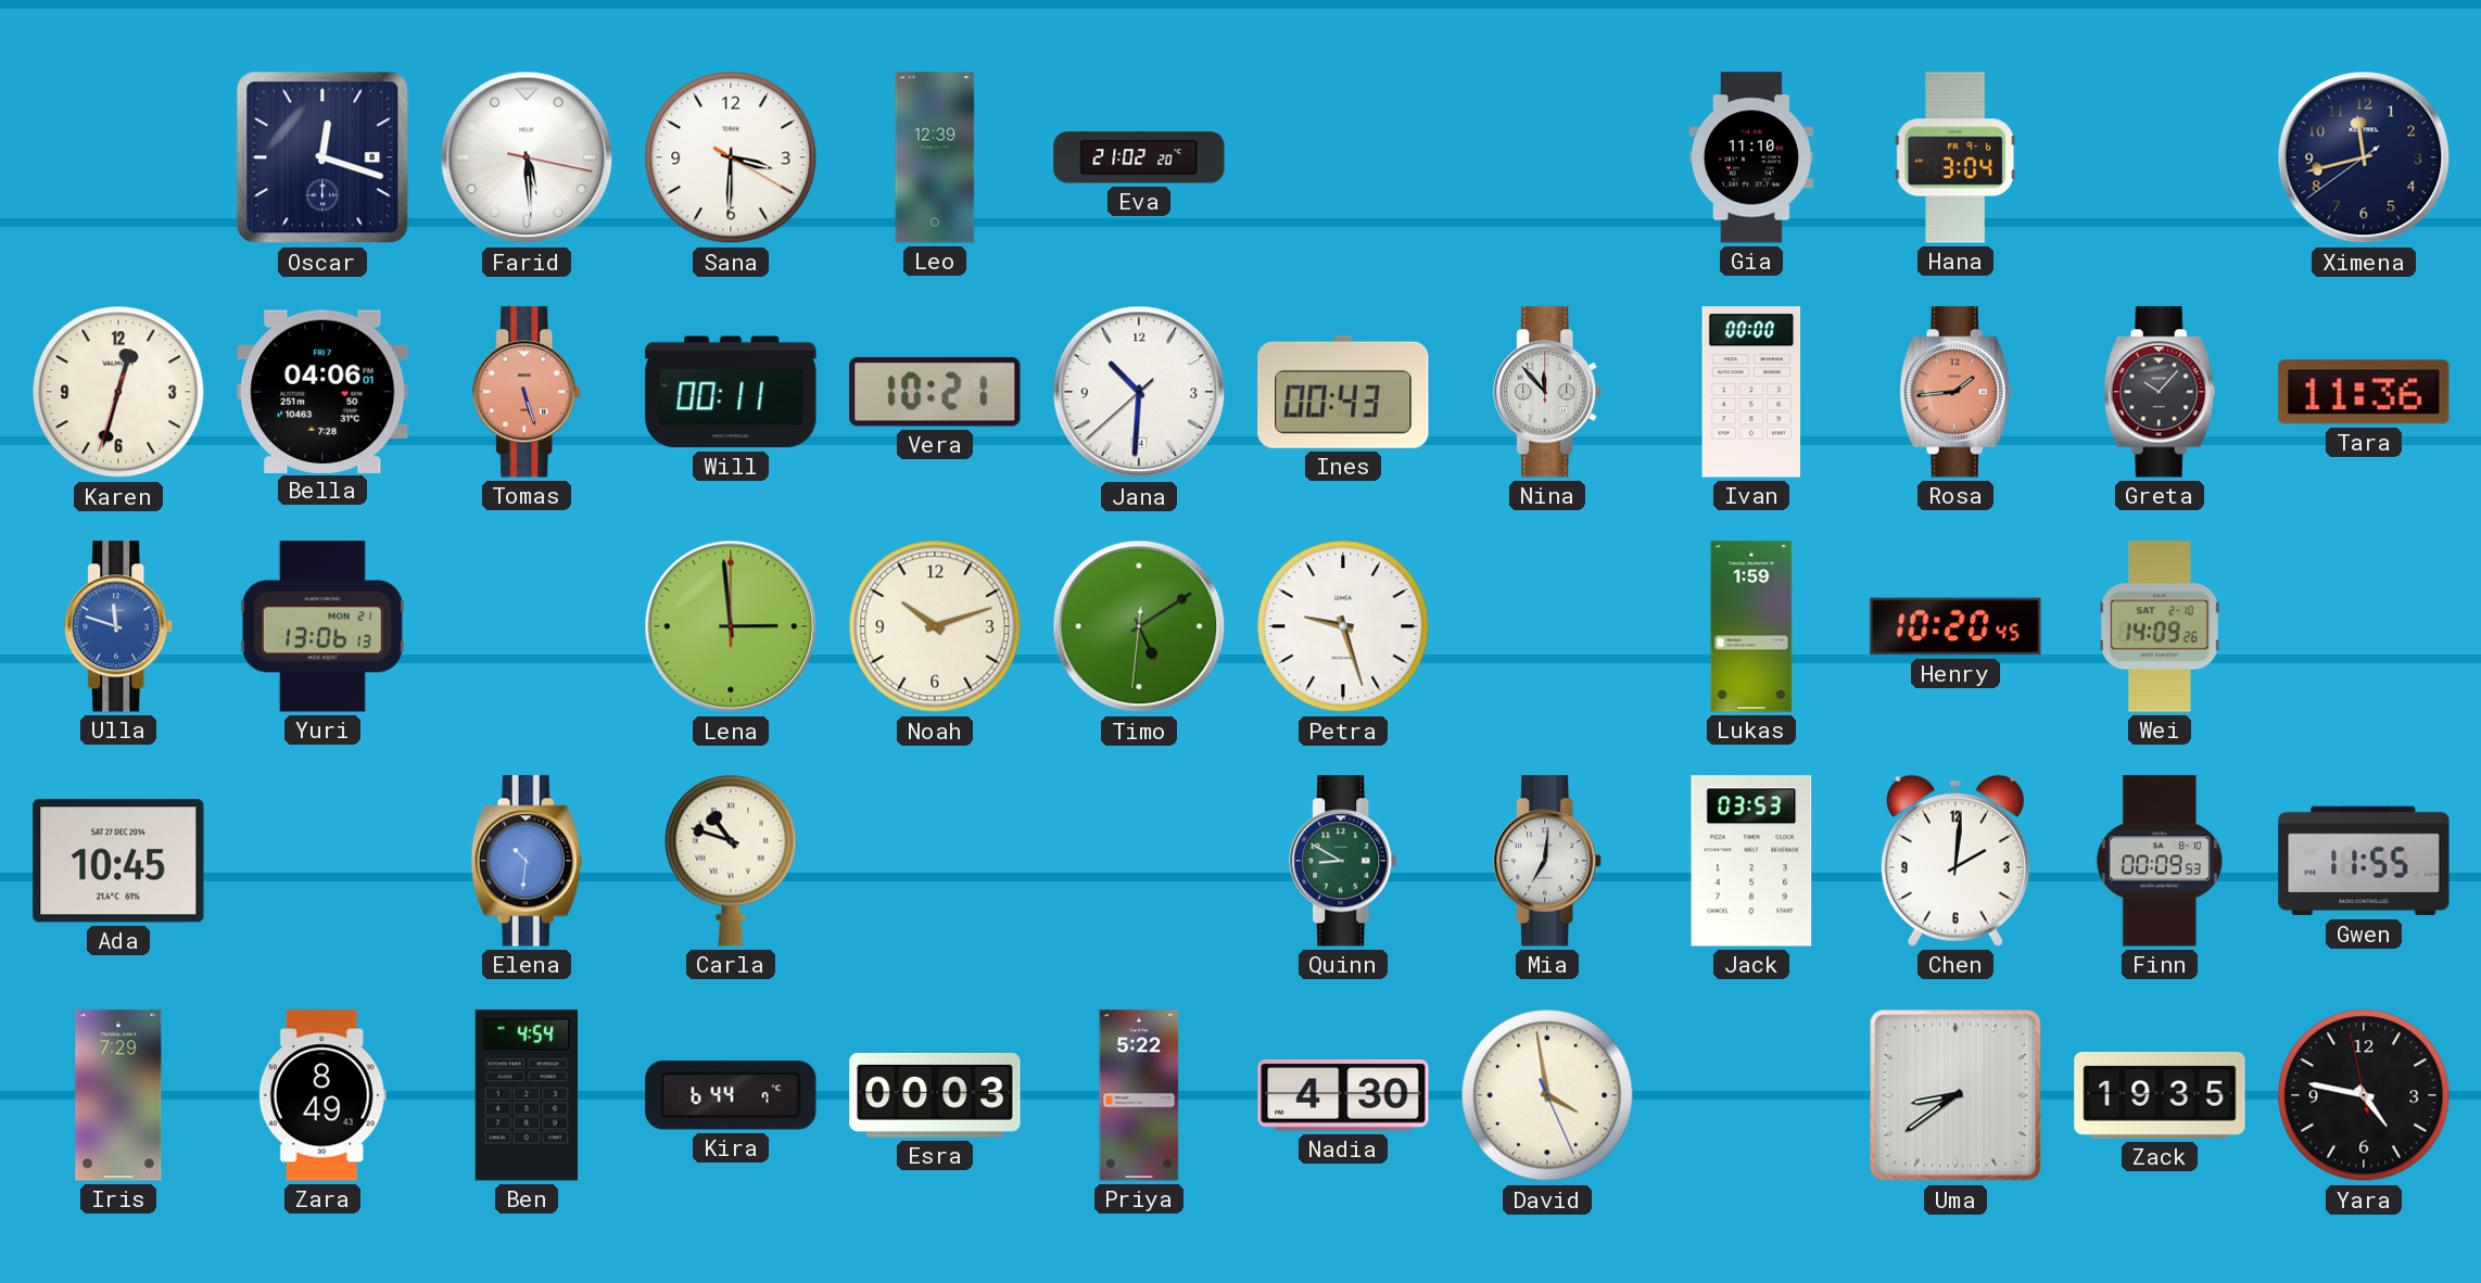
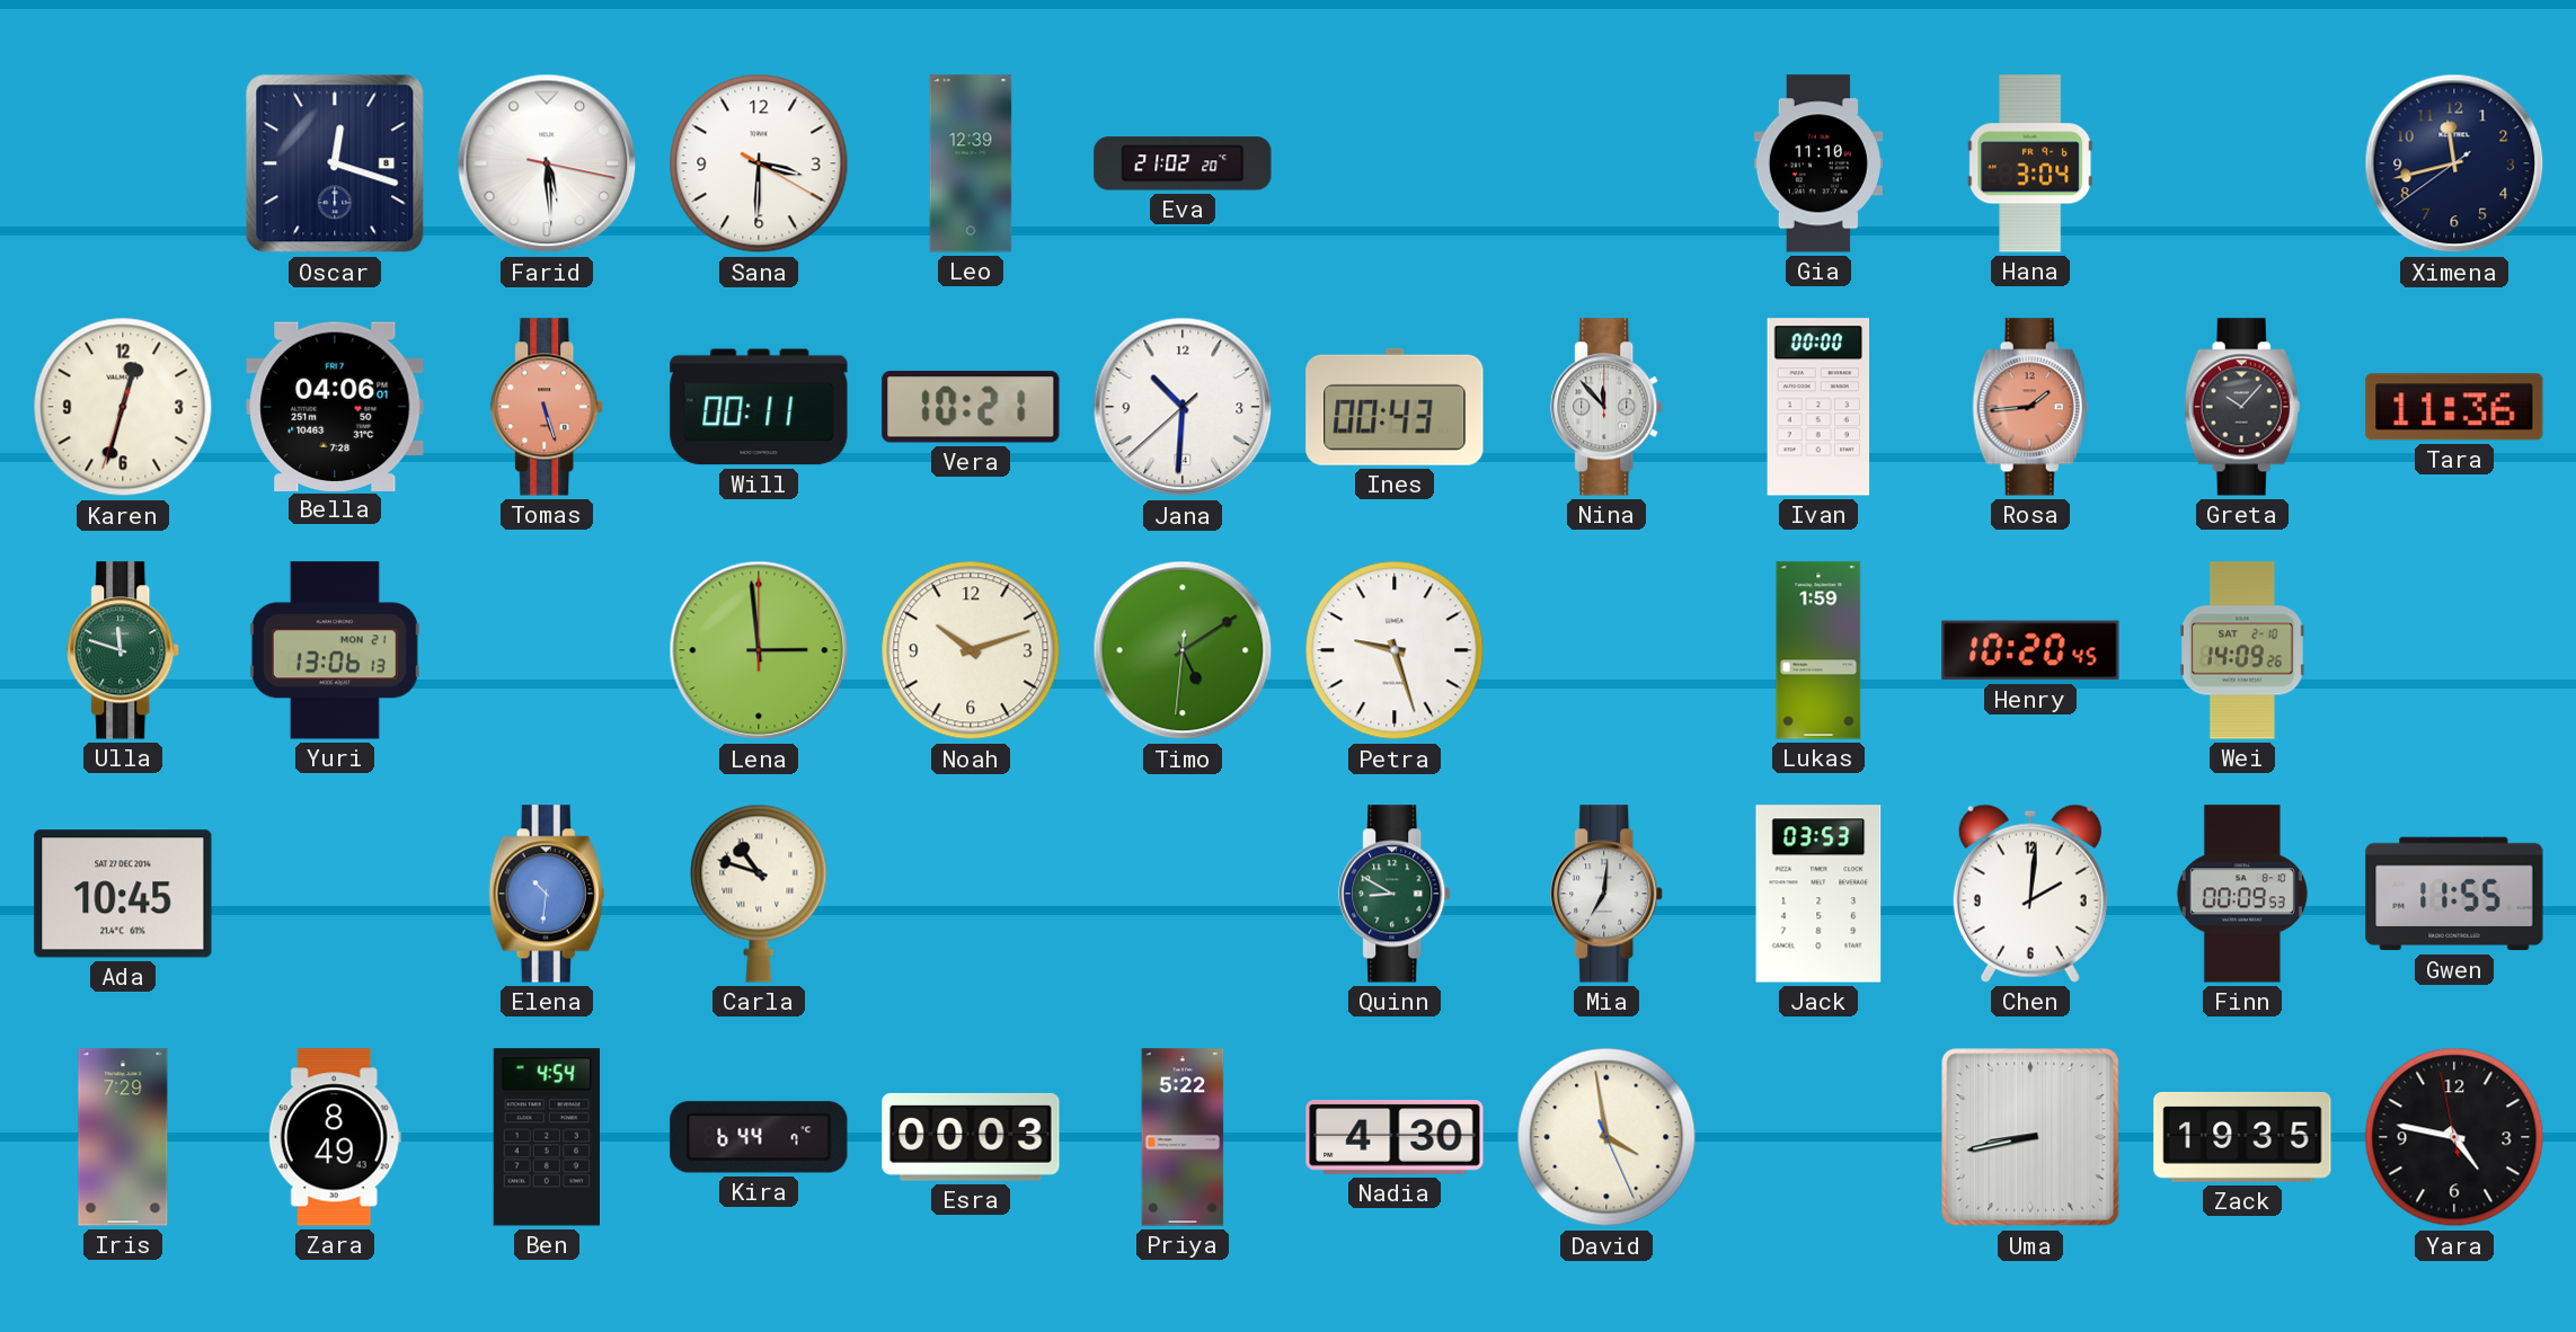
Ulla dial: blue -> green
Uma: 8:39 -> 8:43
